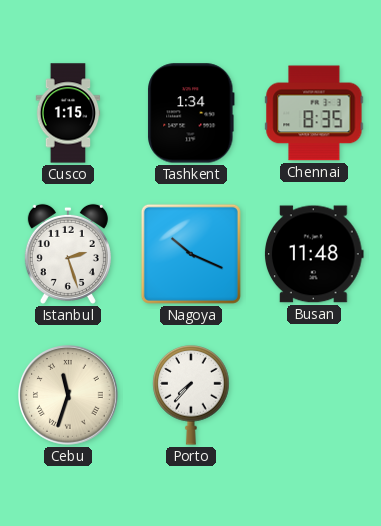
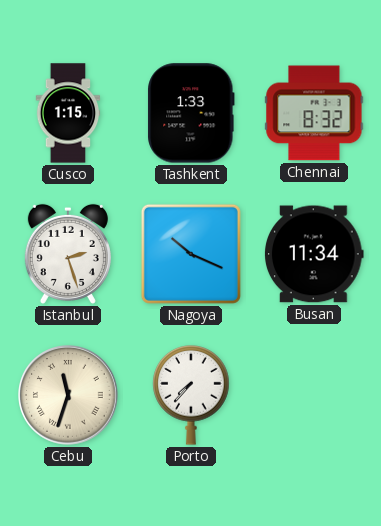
Tashkent: 1:34 -> 1:33
Chennai: 8:35 -> 8:32
Busan: 11:48 -> 11:34
